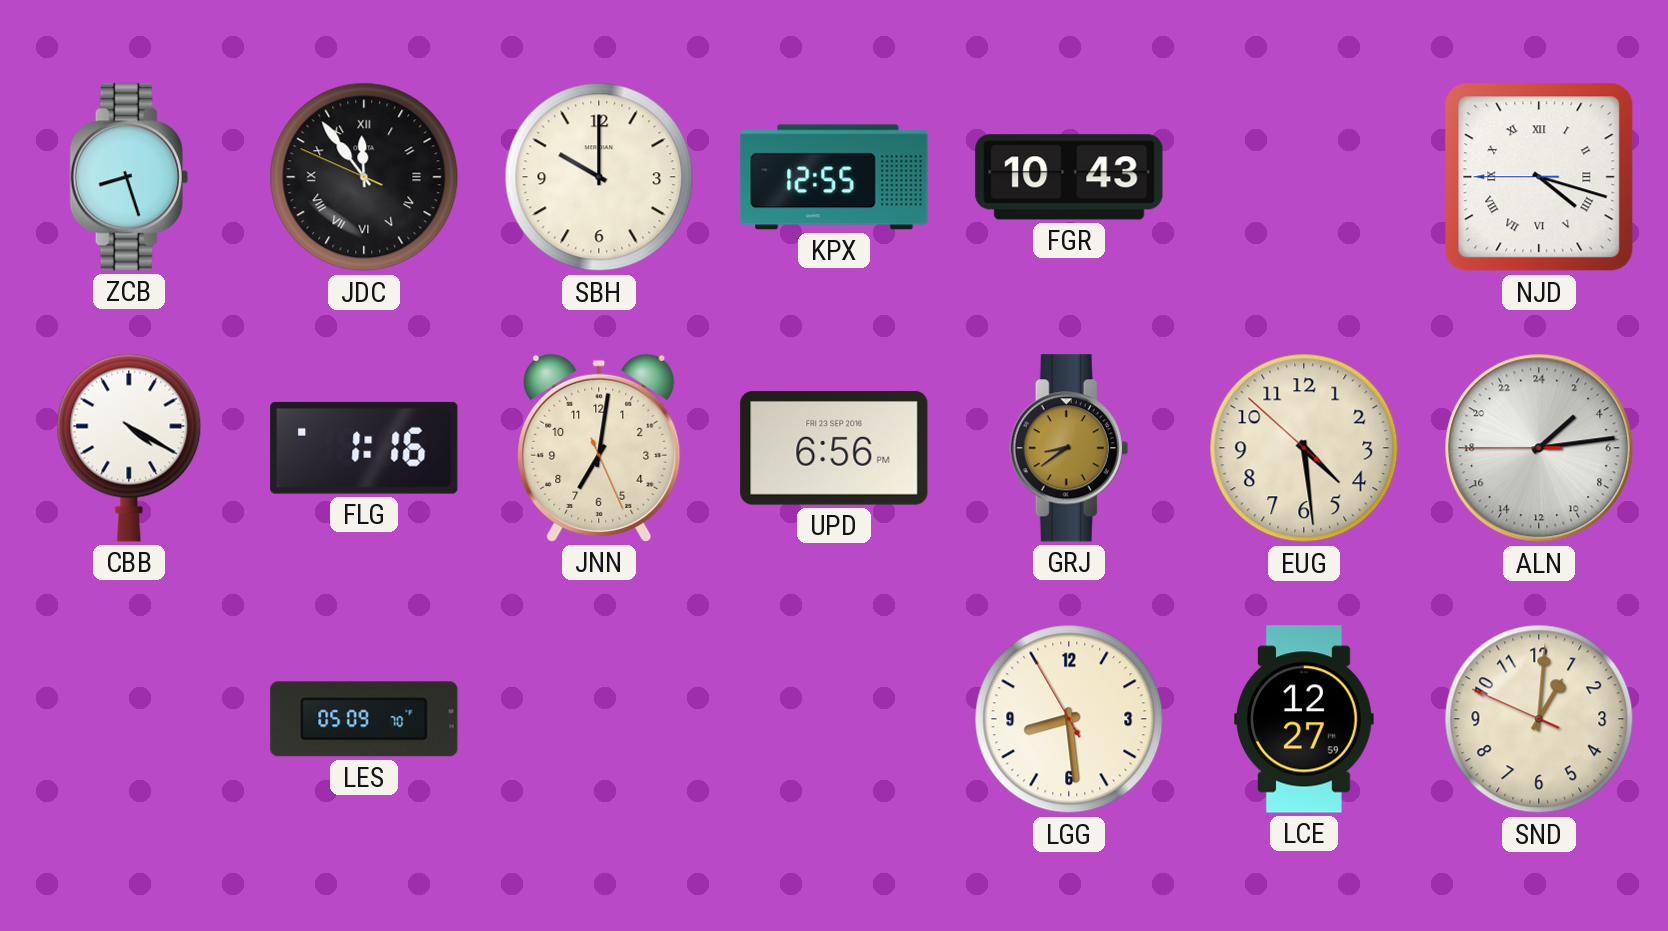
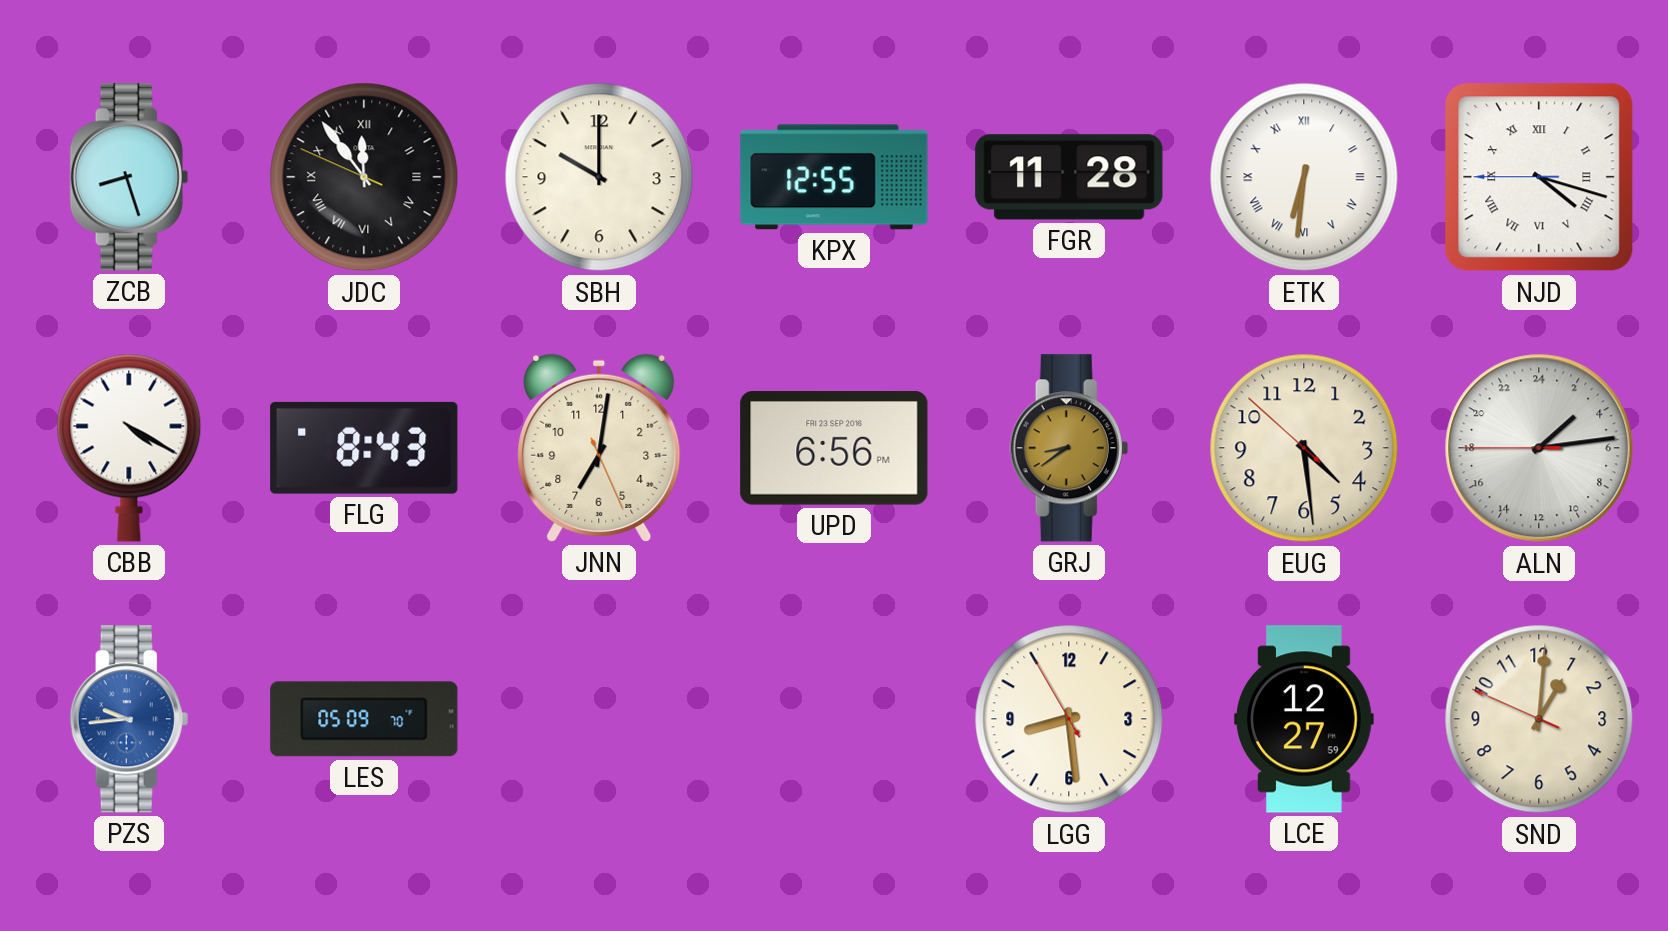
FGR: 10:43 -> 11:28
ETK: none -> 6:31
FLG: 1:16 -> 8:43
PZS: none -> 9:44
